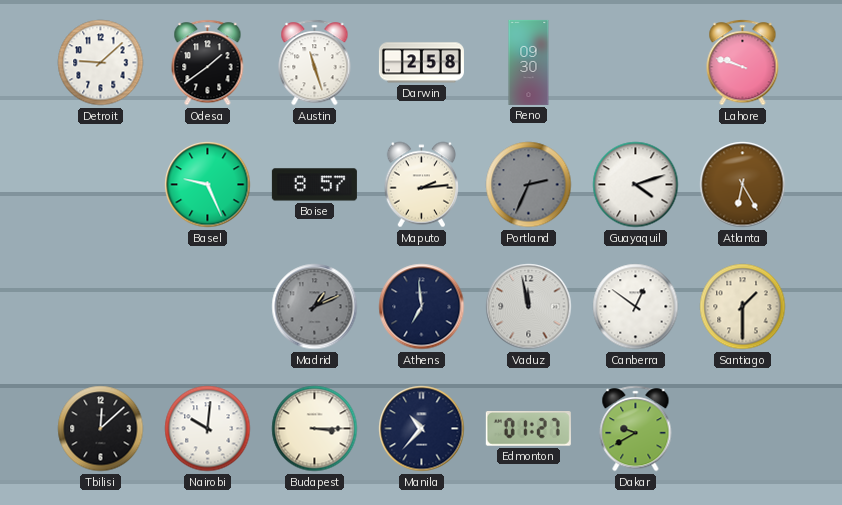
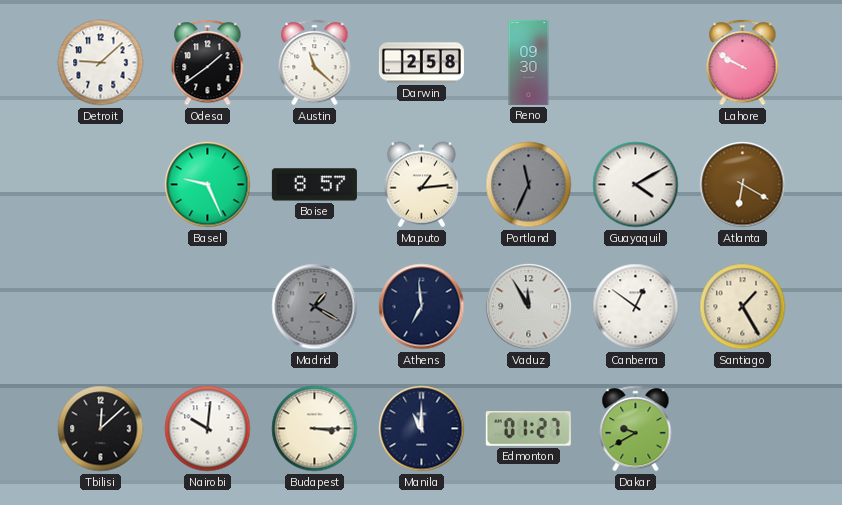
Austin: 11:27 -> 11:22
Lahore: 9:48 -> 9:50
Maputo: 2:14 -> 1:14
Portland: 2:34 -> 11:34
Guayaquil: 4:12 -> 4:10
Atlanta: 6:25 -> 6:20
Madrid: 1:11 -> 1:20
Vaduz: 11:58 -> 11:55
Santiago: 1:30 -> 1:25
Manila: 10:37 -> 11:00
